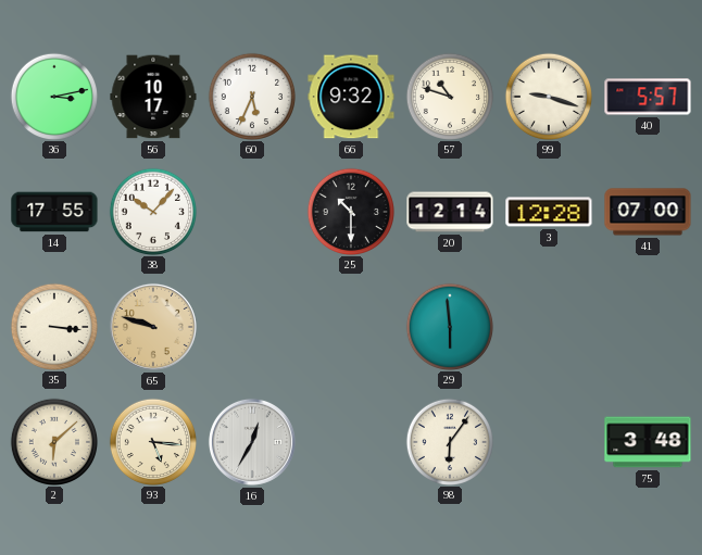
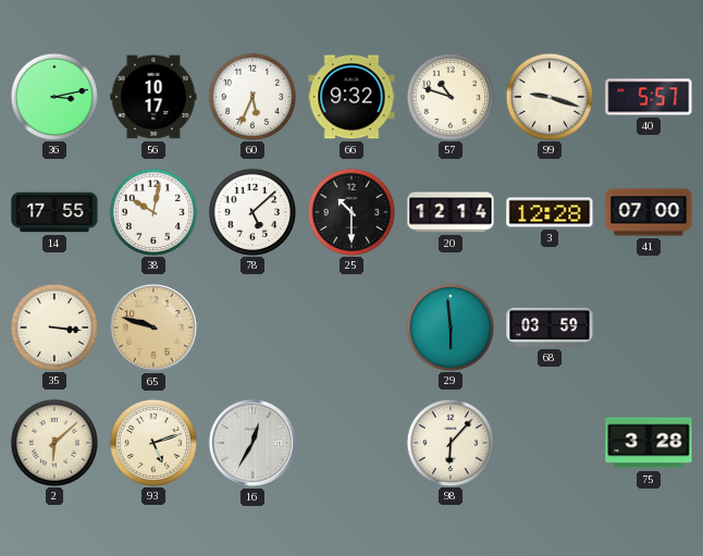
38: 10:07 -> 10:02
78: none -> 5:08
68: none -> 03:59
93: 5:16 -> 5:12
98: 6:06 -> 6:07
75: 3:48 -> 3:28
